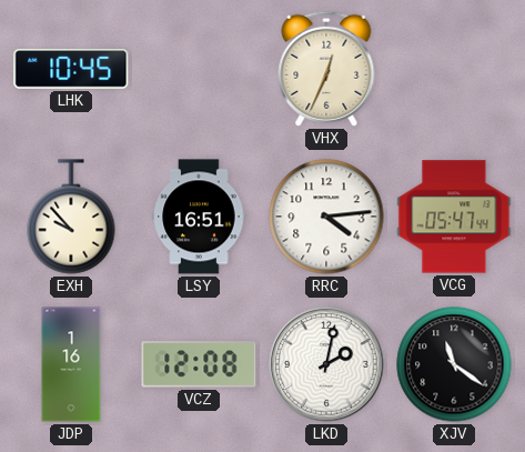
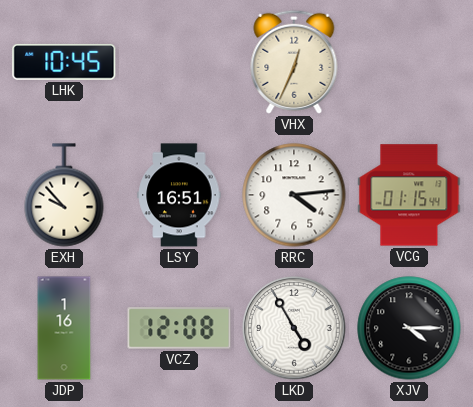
VCG: 05:47 -> 01:15
LKD: 2:02 -> 4:55
XJV: 11:21 -> 4:15
